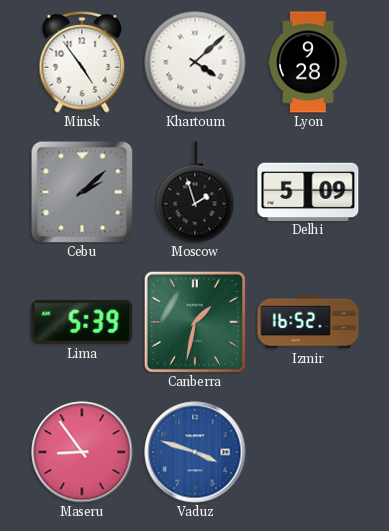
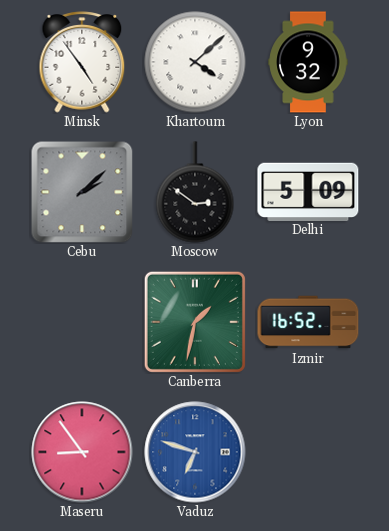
Lyon: 9:28 -> 9:32
Moscow: 1:57 -> 2:51
Lima: 5:39 -> none
Vaduz: 3:48 -> 6:48
